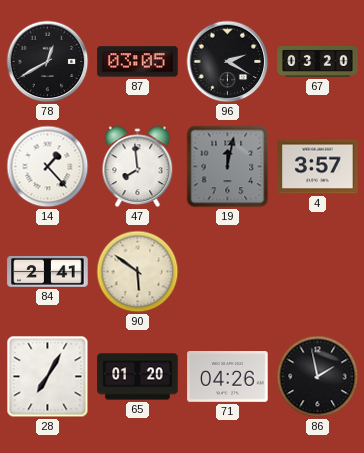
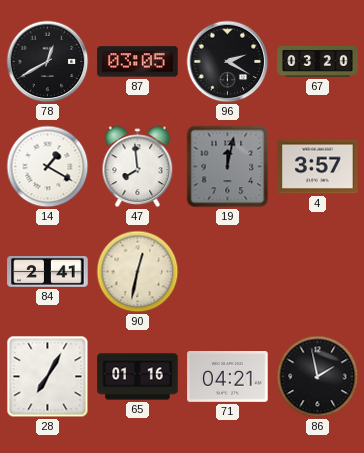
14: 1:23 -> 1:20
90: 5:51 -> 12:32
65: 01:20 -> 01:16
71: 04:26 -> 04:21
